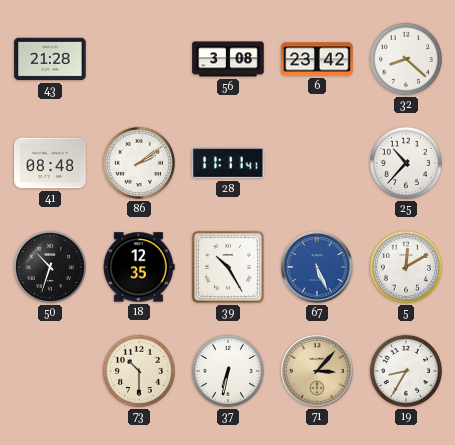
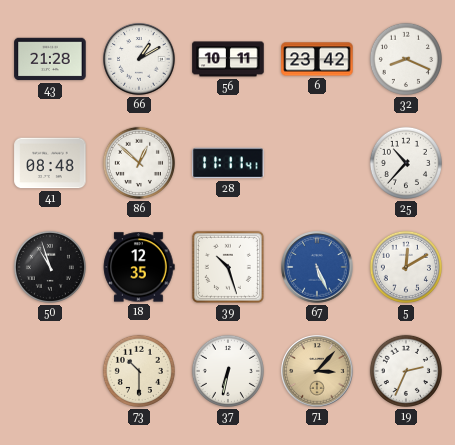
66: none -> 1:10
56: 3:08 -> 10:11
32: 8:22 -> 8:19
86: 2:09 -> 12:52
50: 10:33 -> 10:57
39: 10:25 -> 10:27
19: 8:35 -> 2:34
